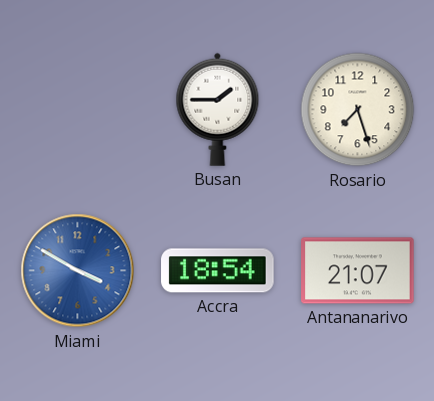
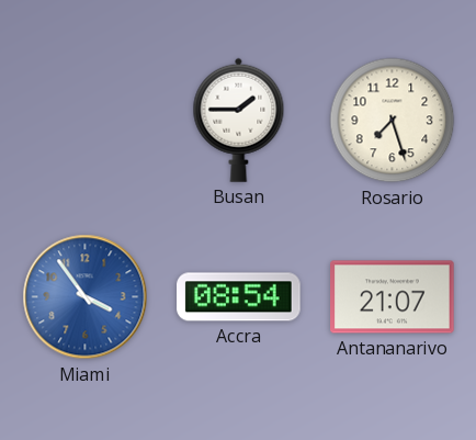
Miami: 3:50 -> 3:54
Accra: 18:54 -> 08:54
